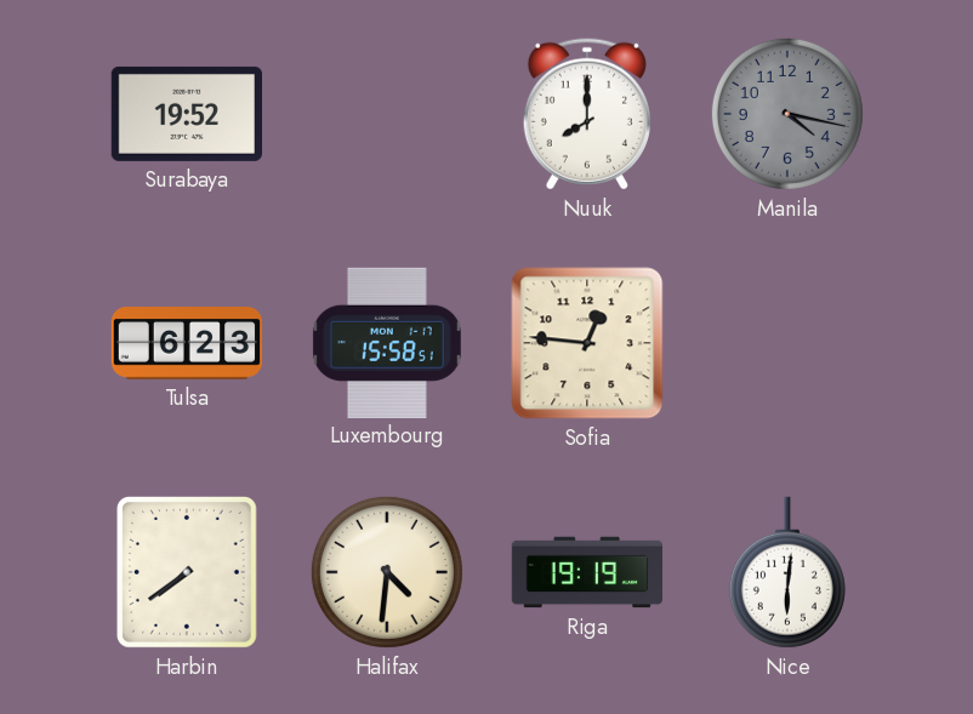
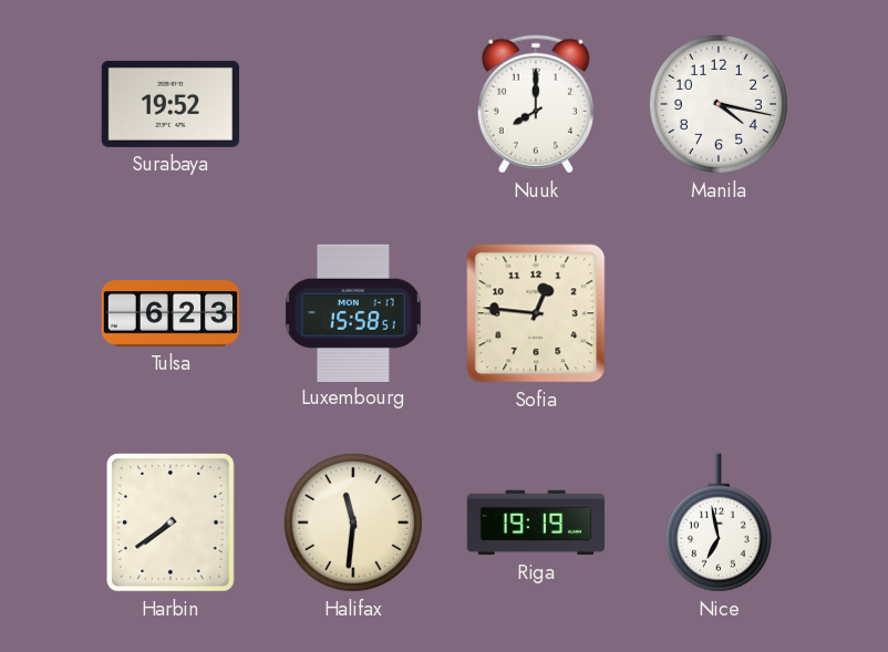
Manila dial: grey -> white
Halifax: 4:31 -> 11:31
Nice: 6:01 -> 6:58
